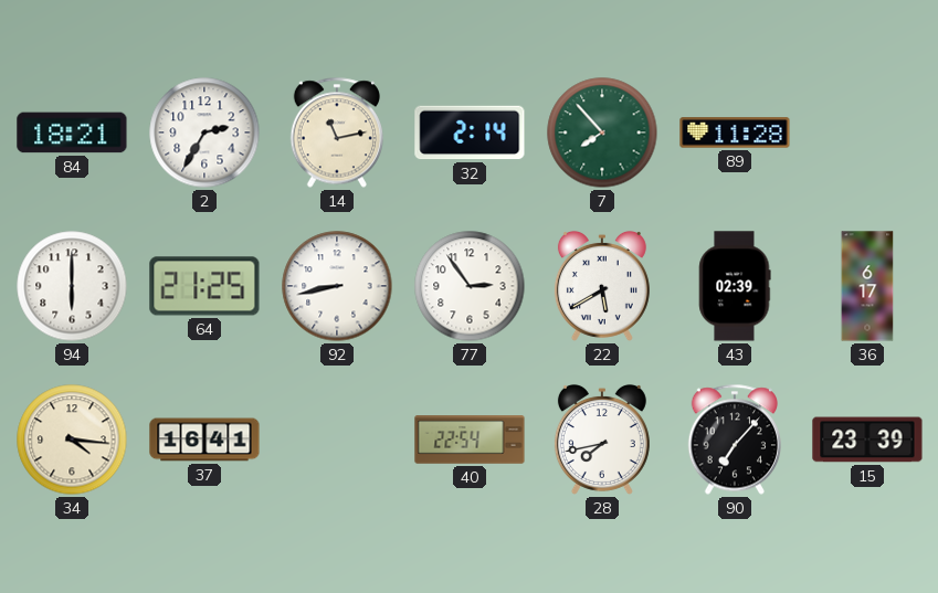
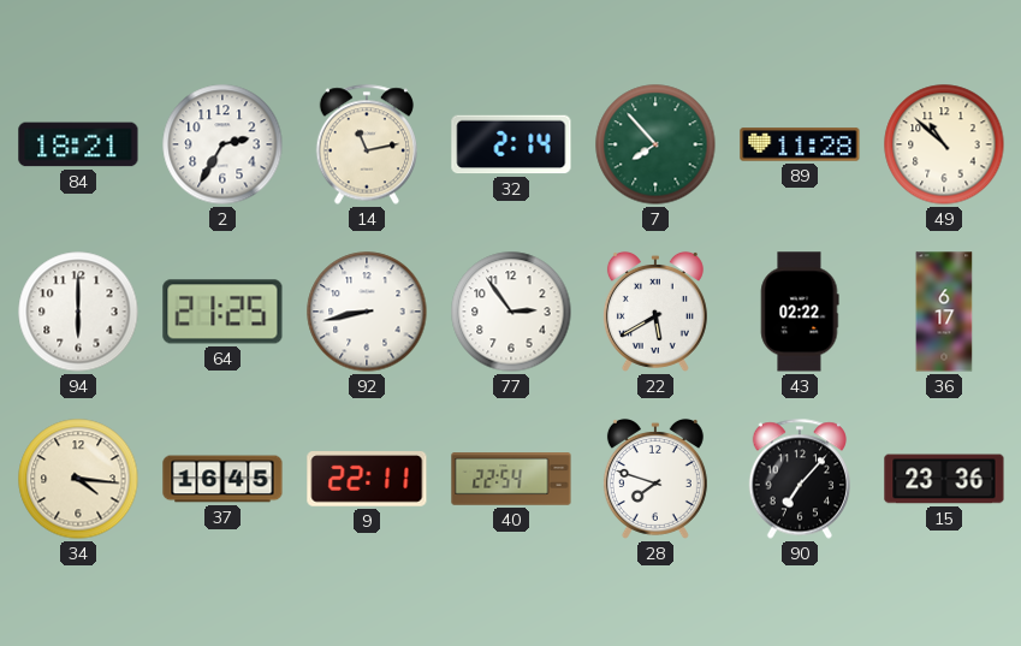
49: none -> 10:52
43: 02:39 -> 02:22
37: 16:41 -> 16:45
9: none -> 22:11
28: 7:43 -> 7:48
15: 23:39 -> 23:36
